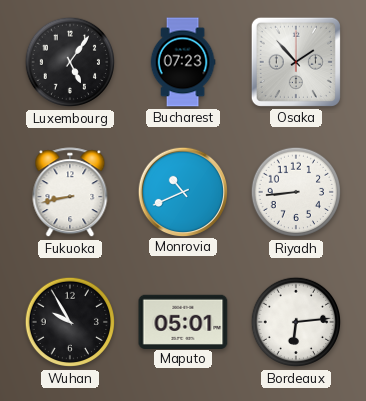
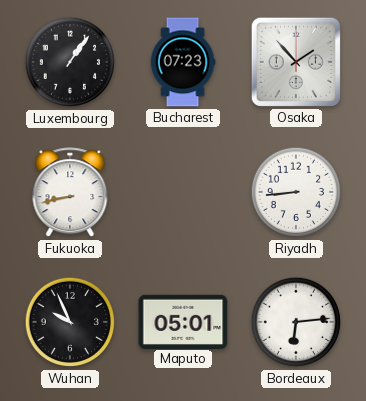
Luxembourg: 5:06 -> 1:06
Monrovia: 10:41 -> none
Wuhan: 9:55 -> 9:56
